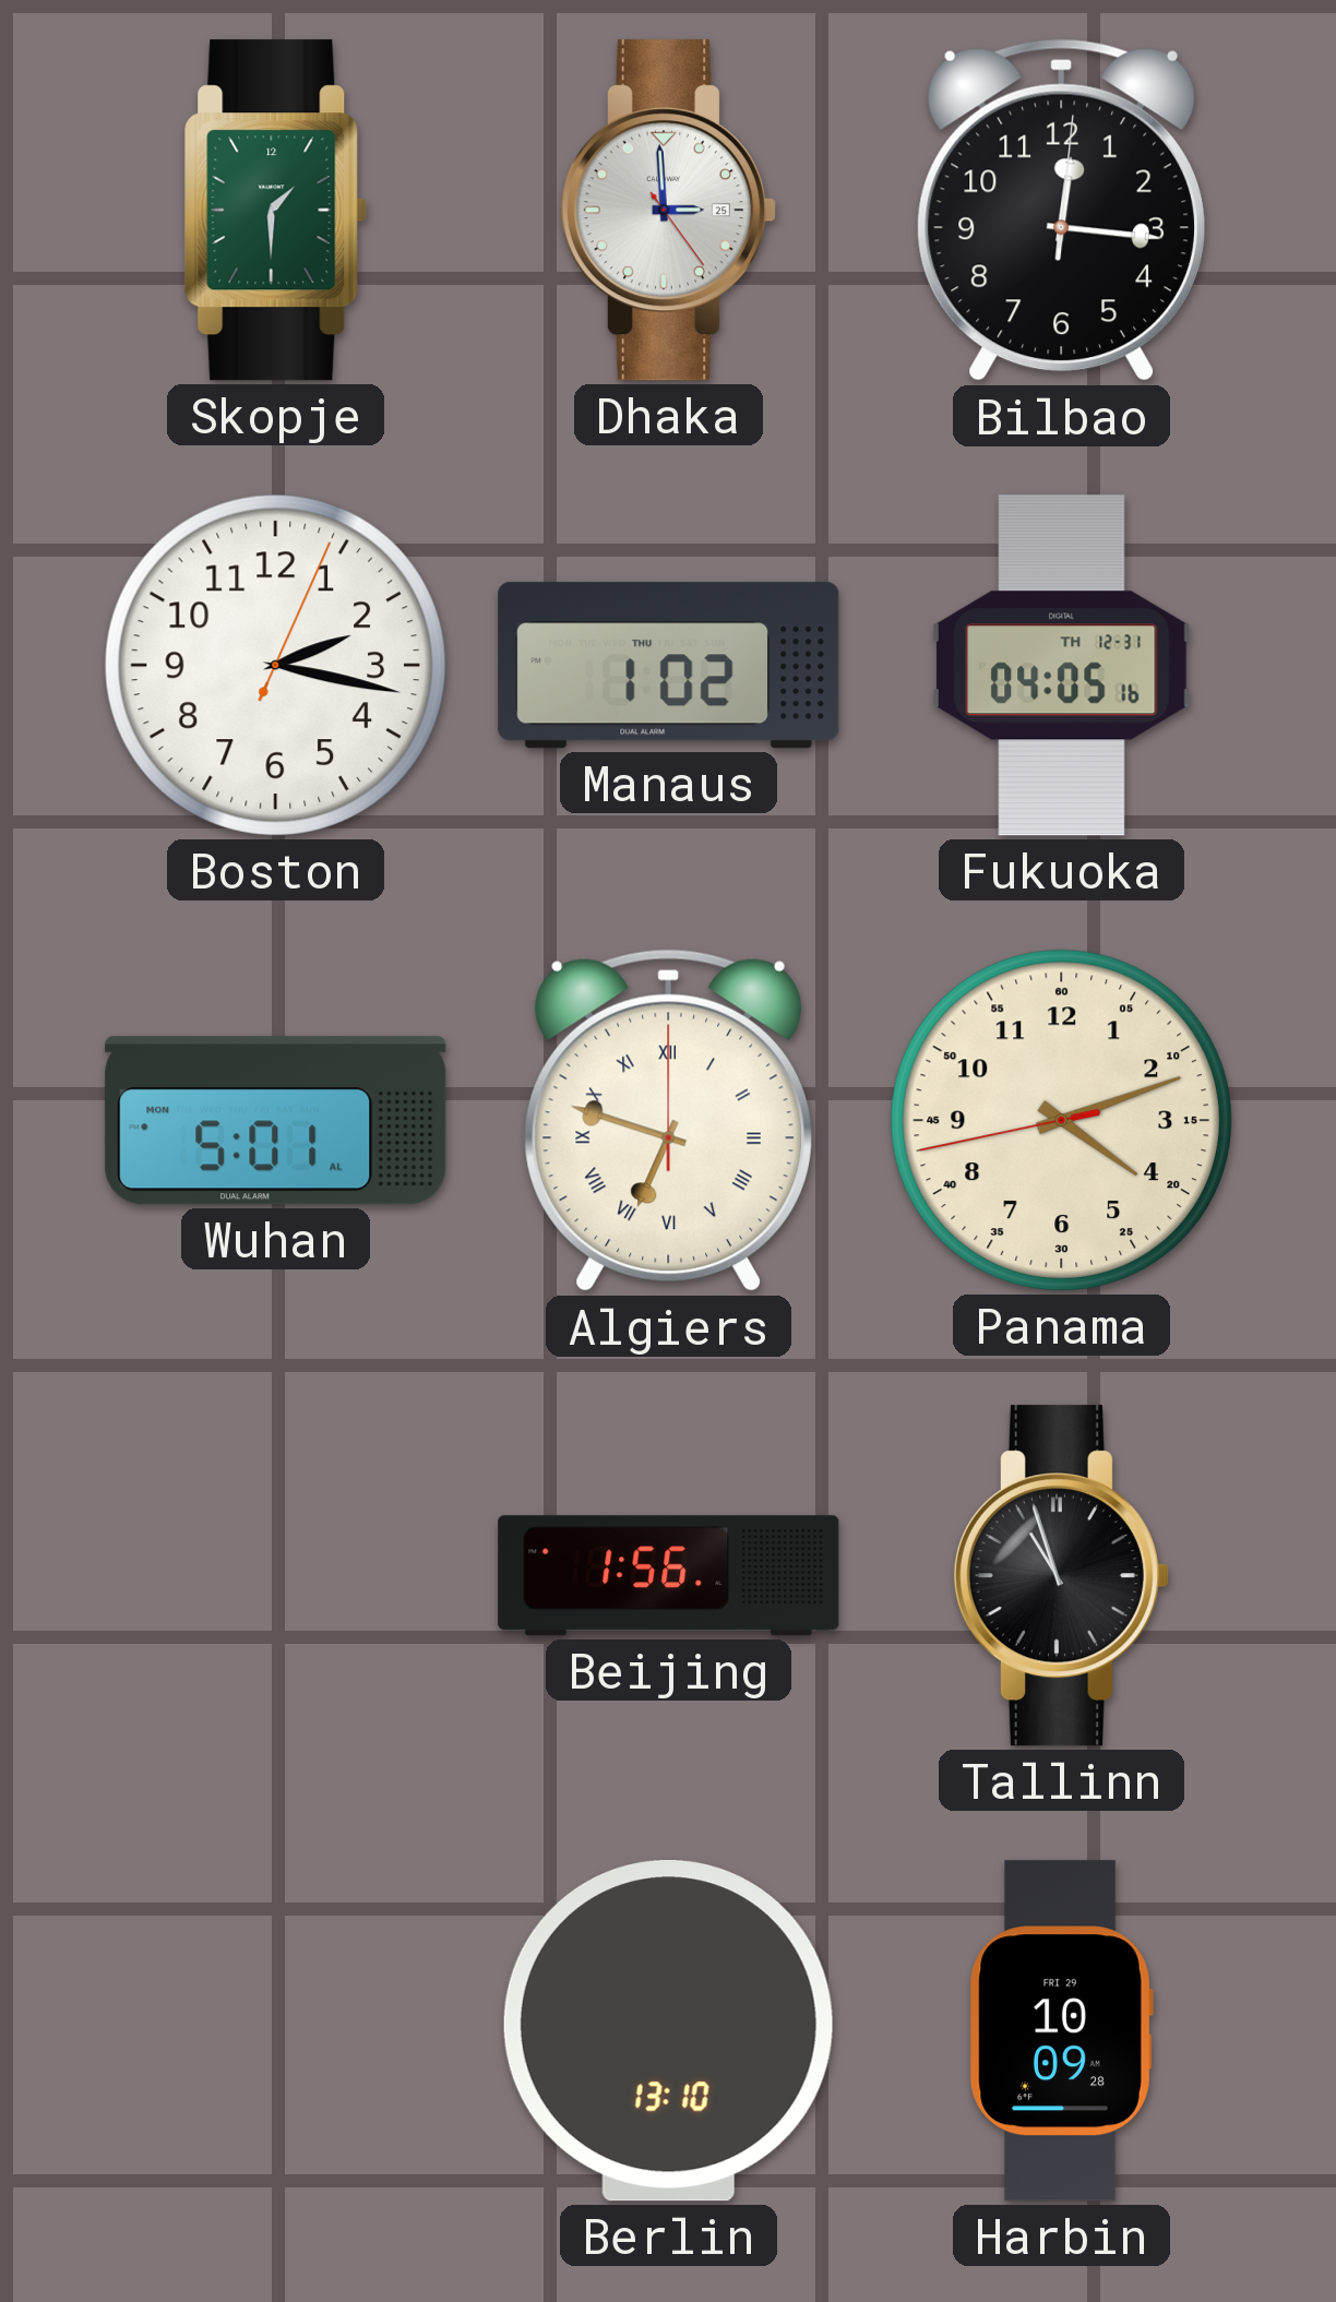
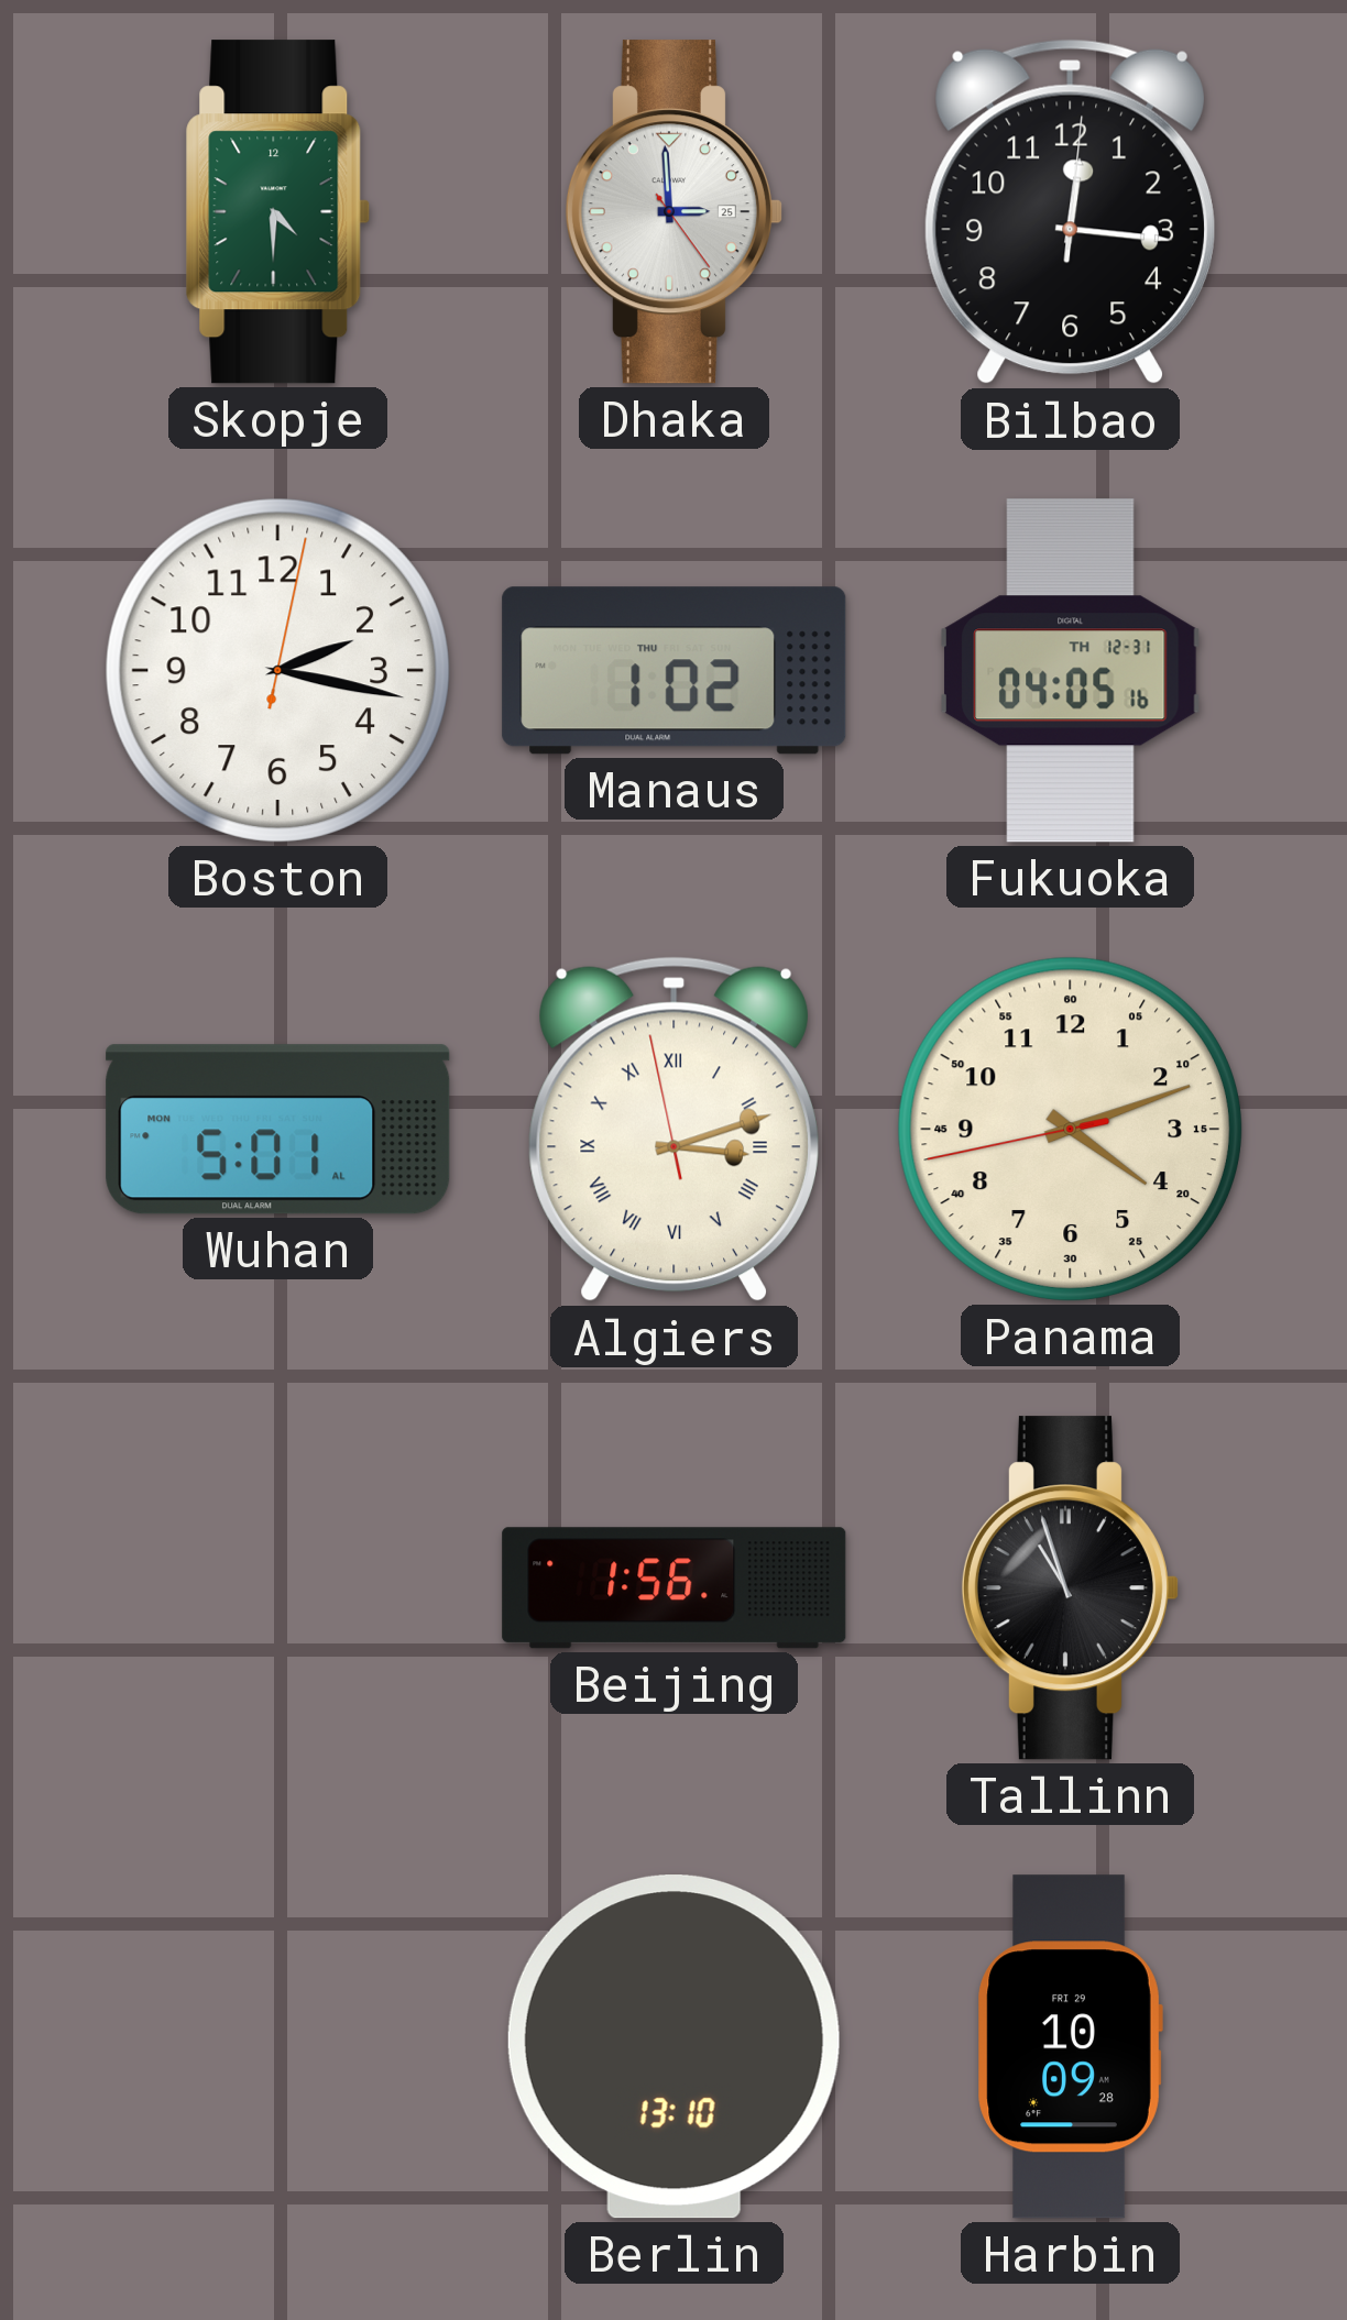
Skopje: 1:30 -> 4:30
Boston: 2:17:04 -> 2:17:02
Algiers: 6:48 -> 3:11
